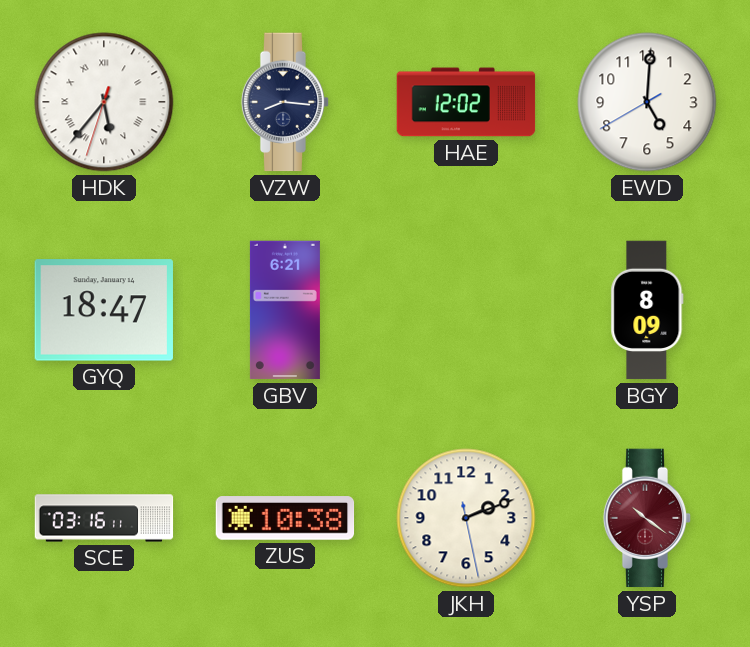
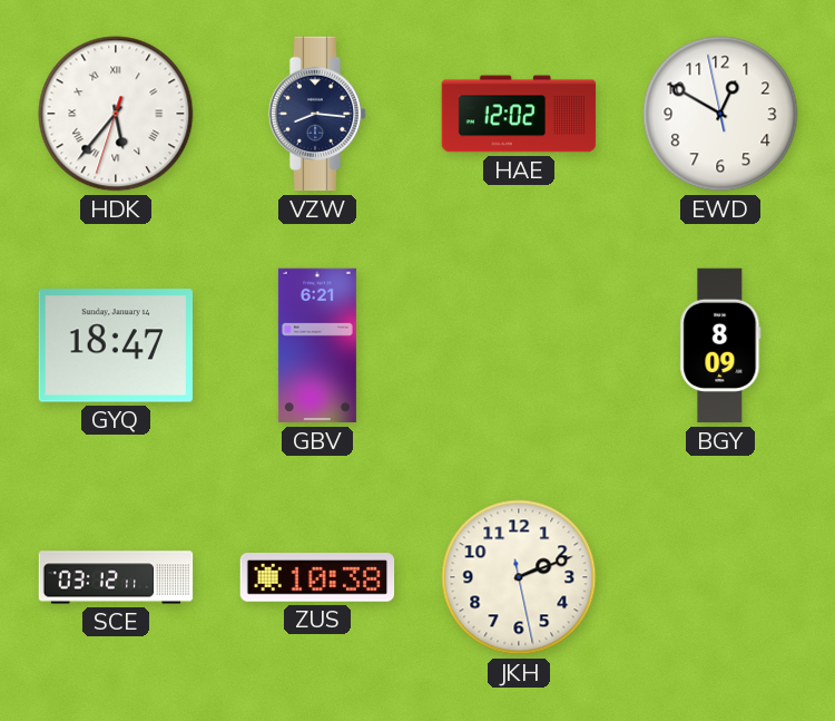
EWD: 5:00 -> 12:49
SCE: 03:16 -> 03:12
YSP: 10:21 -> none
